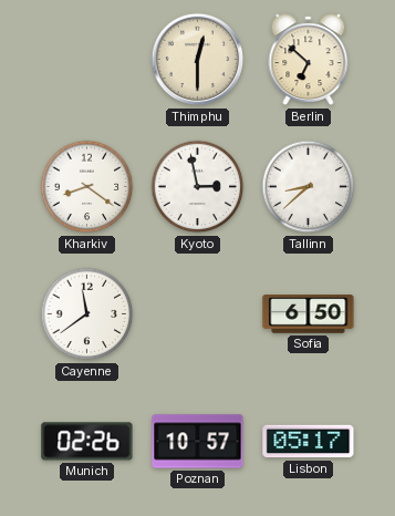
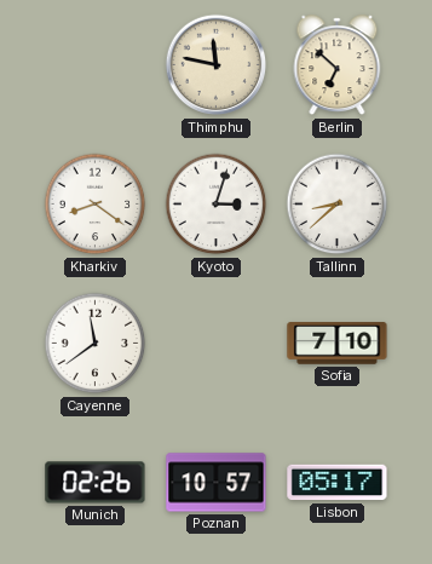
Thimphu: 12:30 -> 11:47
Kyoto: 2:58 -> 3:03
Sofia: 6:50 -> 7:10
